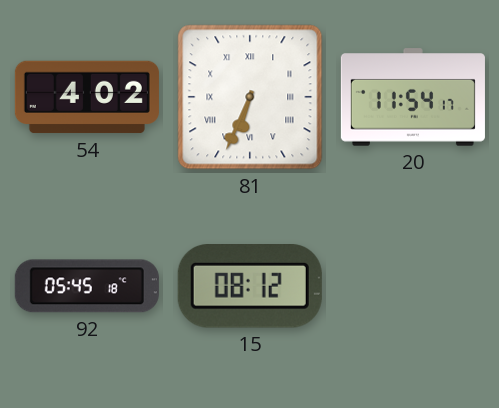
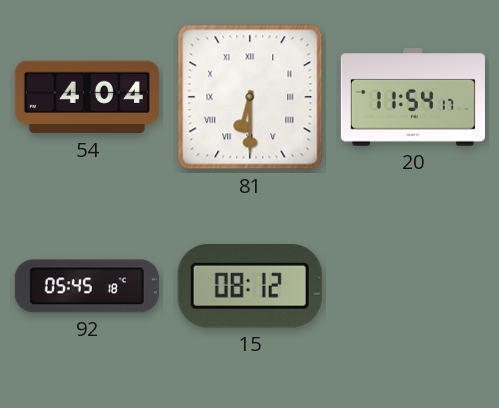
54: 4:02 -> 4:04
81: 6:34 -> 6:30
